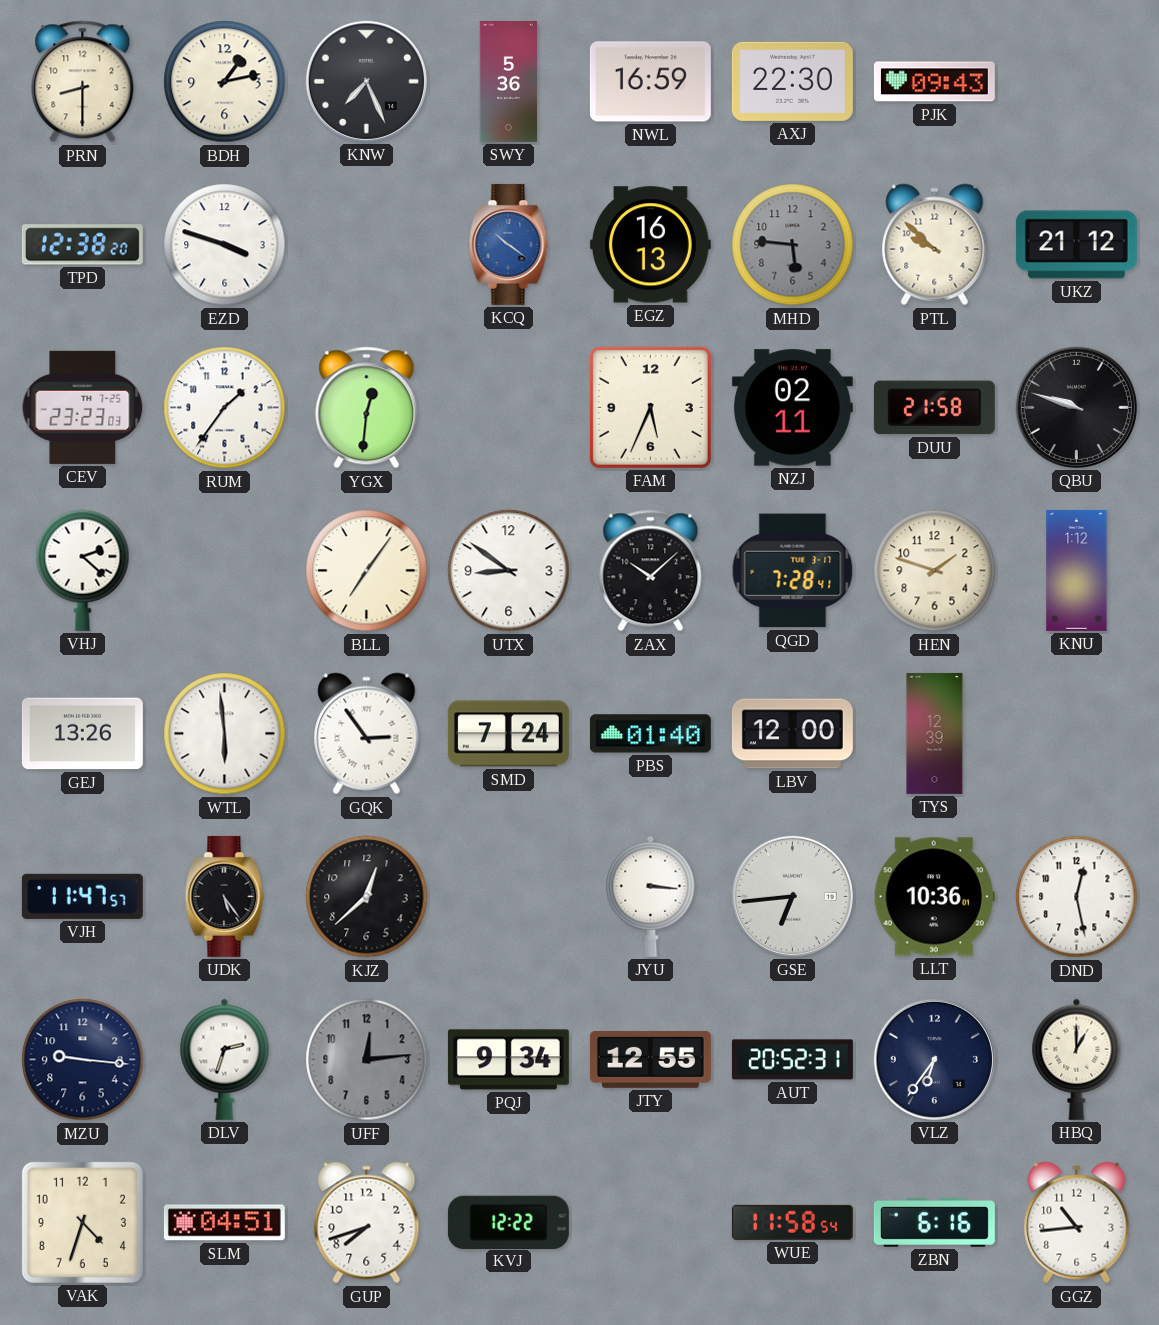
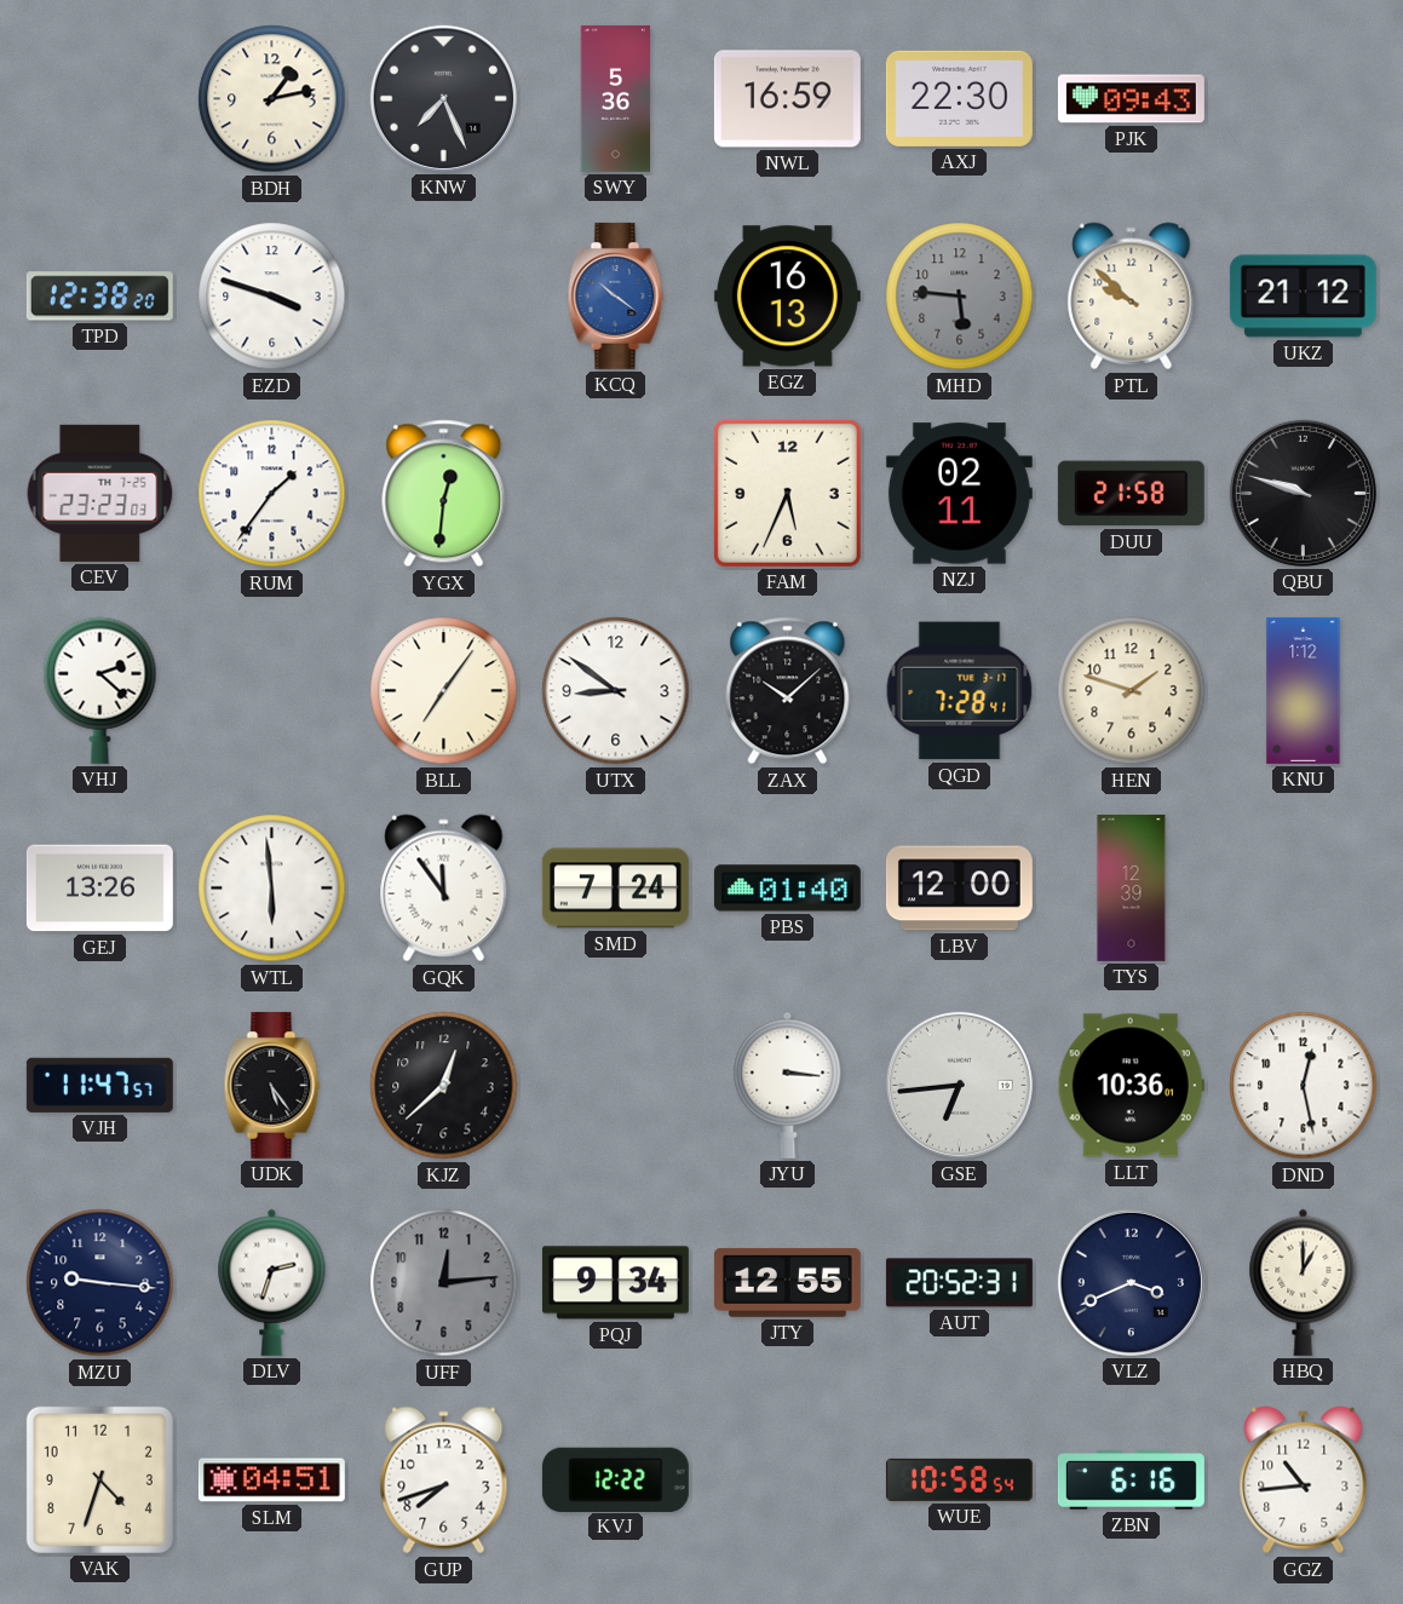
PRN: 8:30 -> none
GQK: 2:54 -> 11:54
VLZ: 6:36 -> 3:41
WUE: 11:58 -> 10:58
